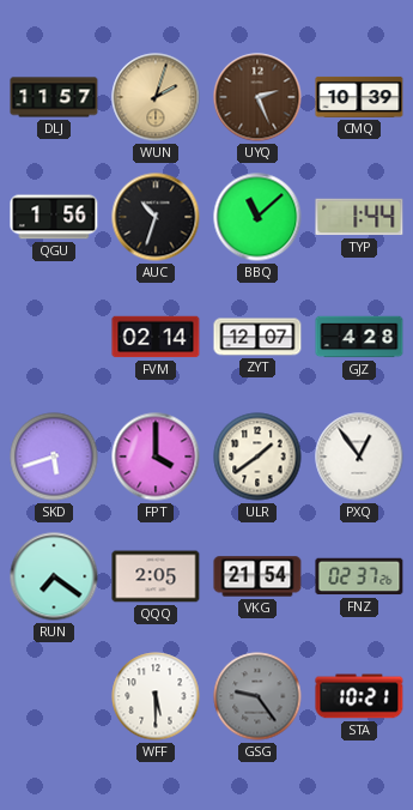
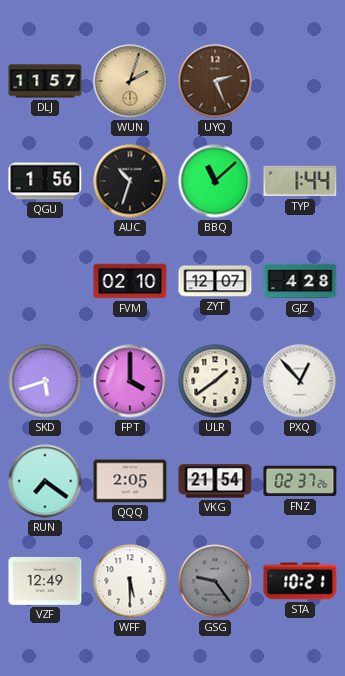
CMQ: 10:39 -> none
FVM: 02:14 -> 02:10
PXQ: 12:54 -> 12:53
VZF: none -> 12:49
